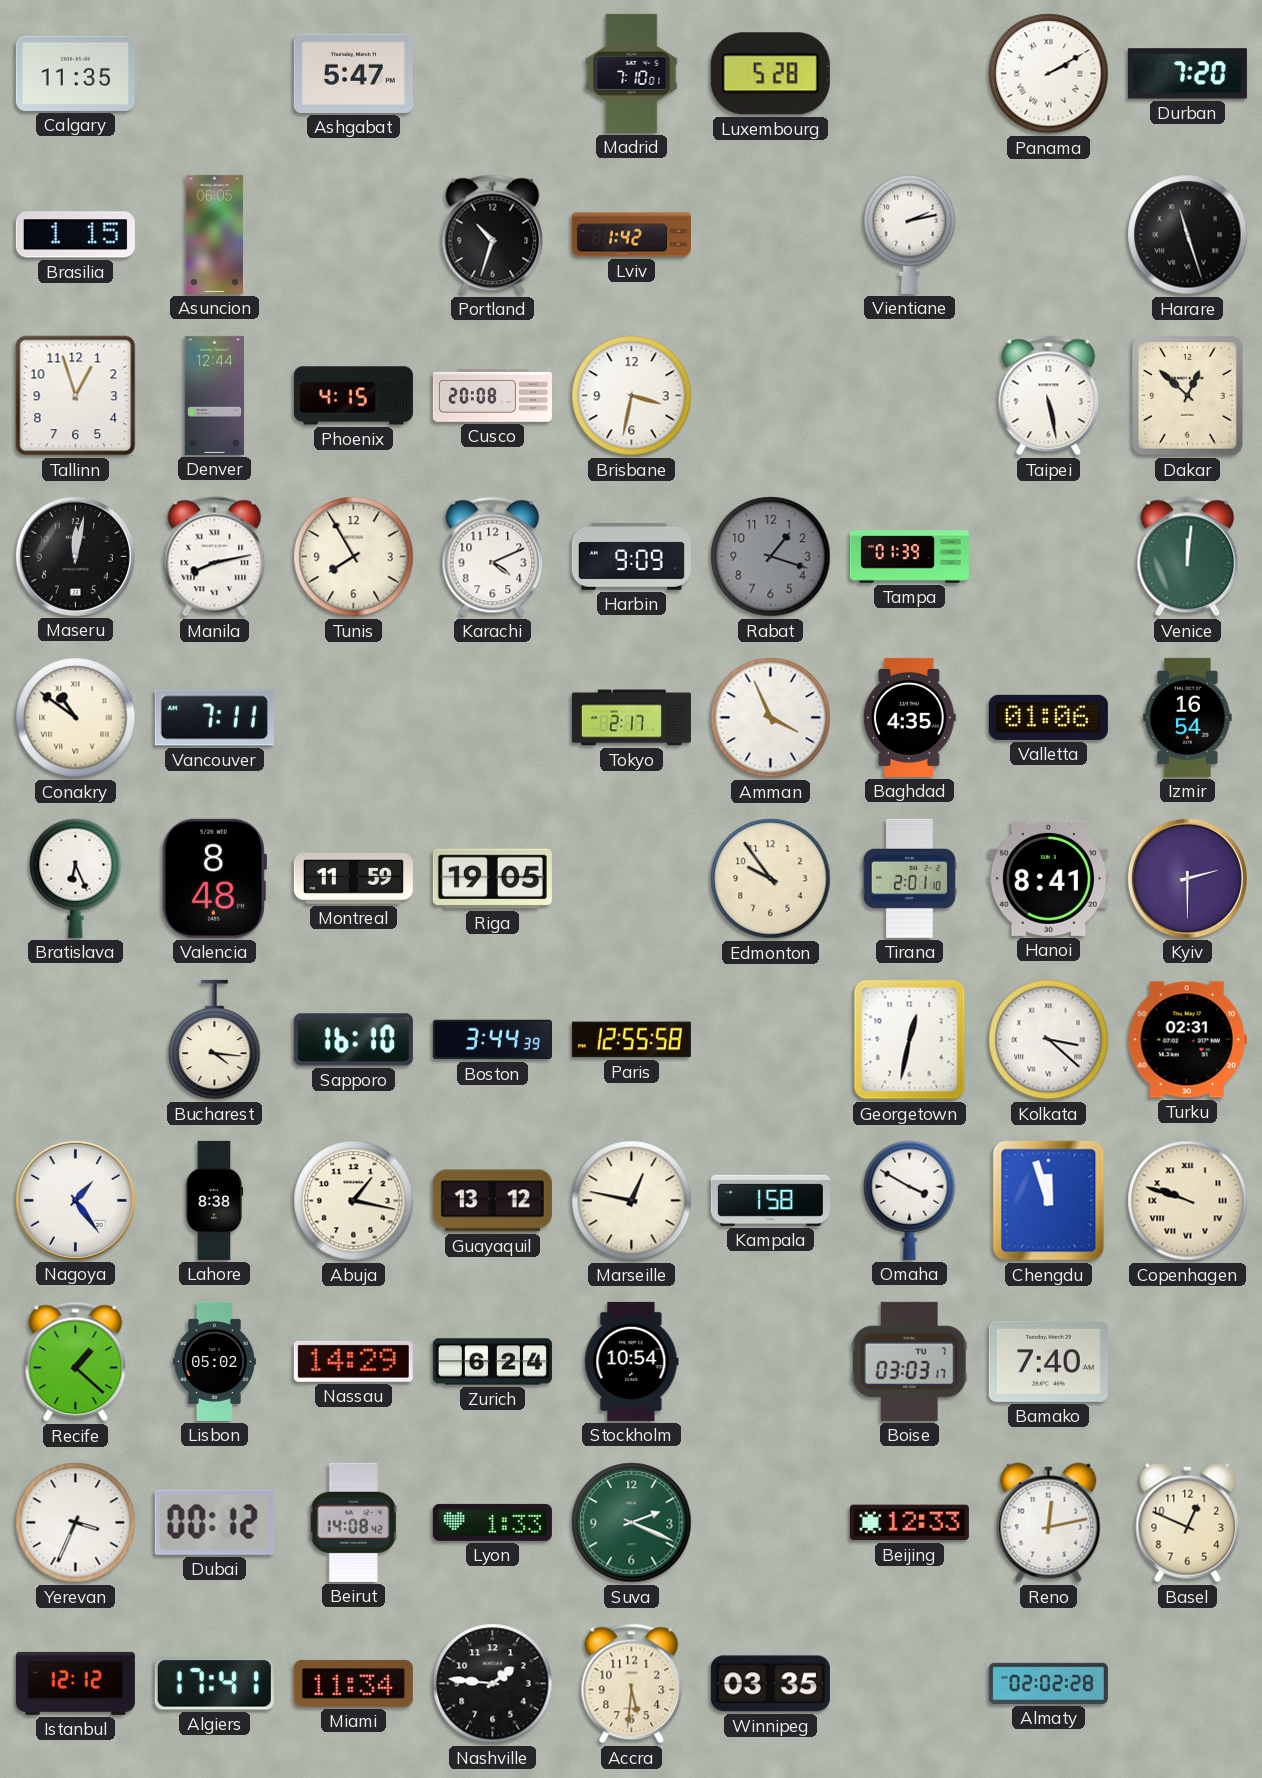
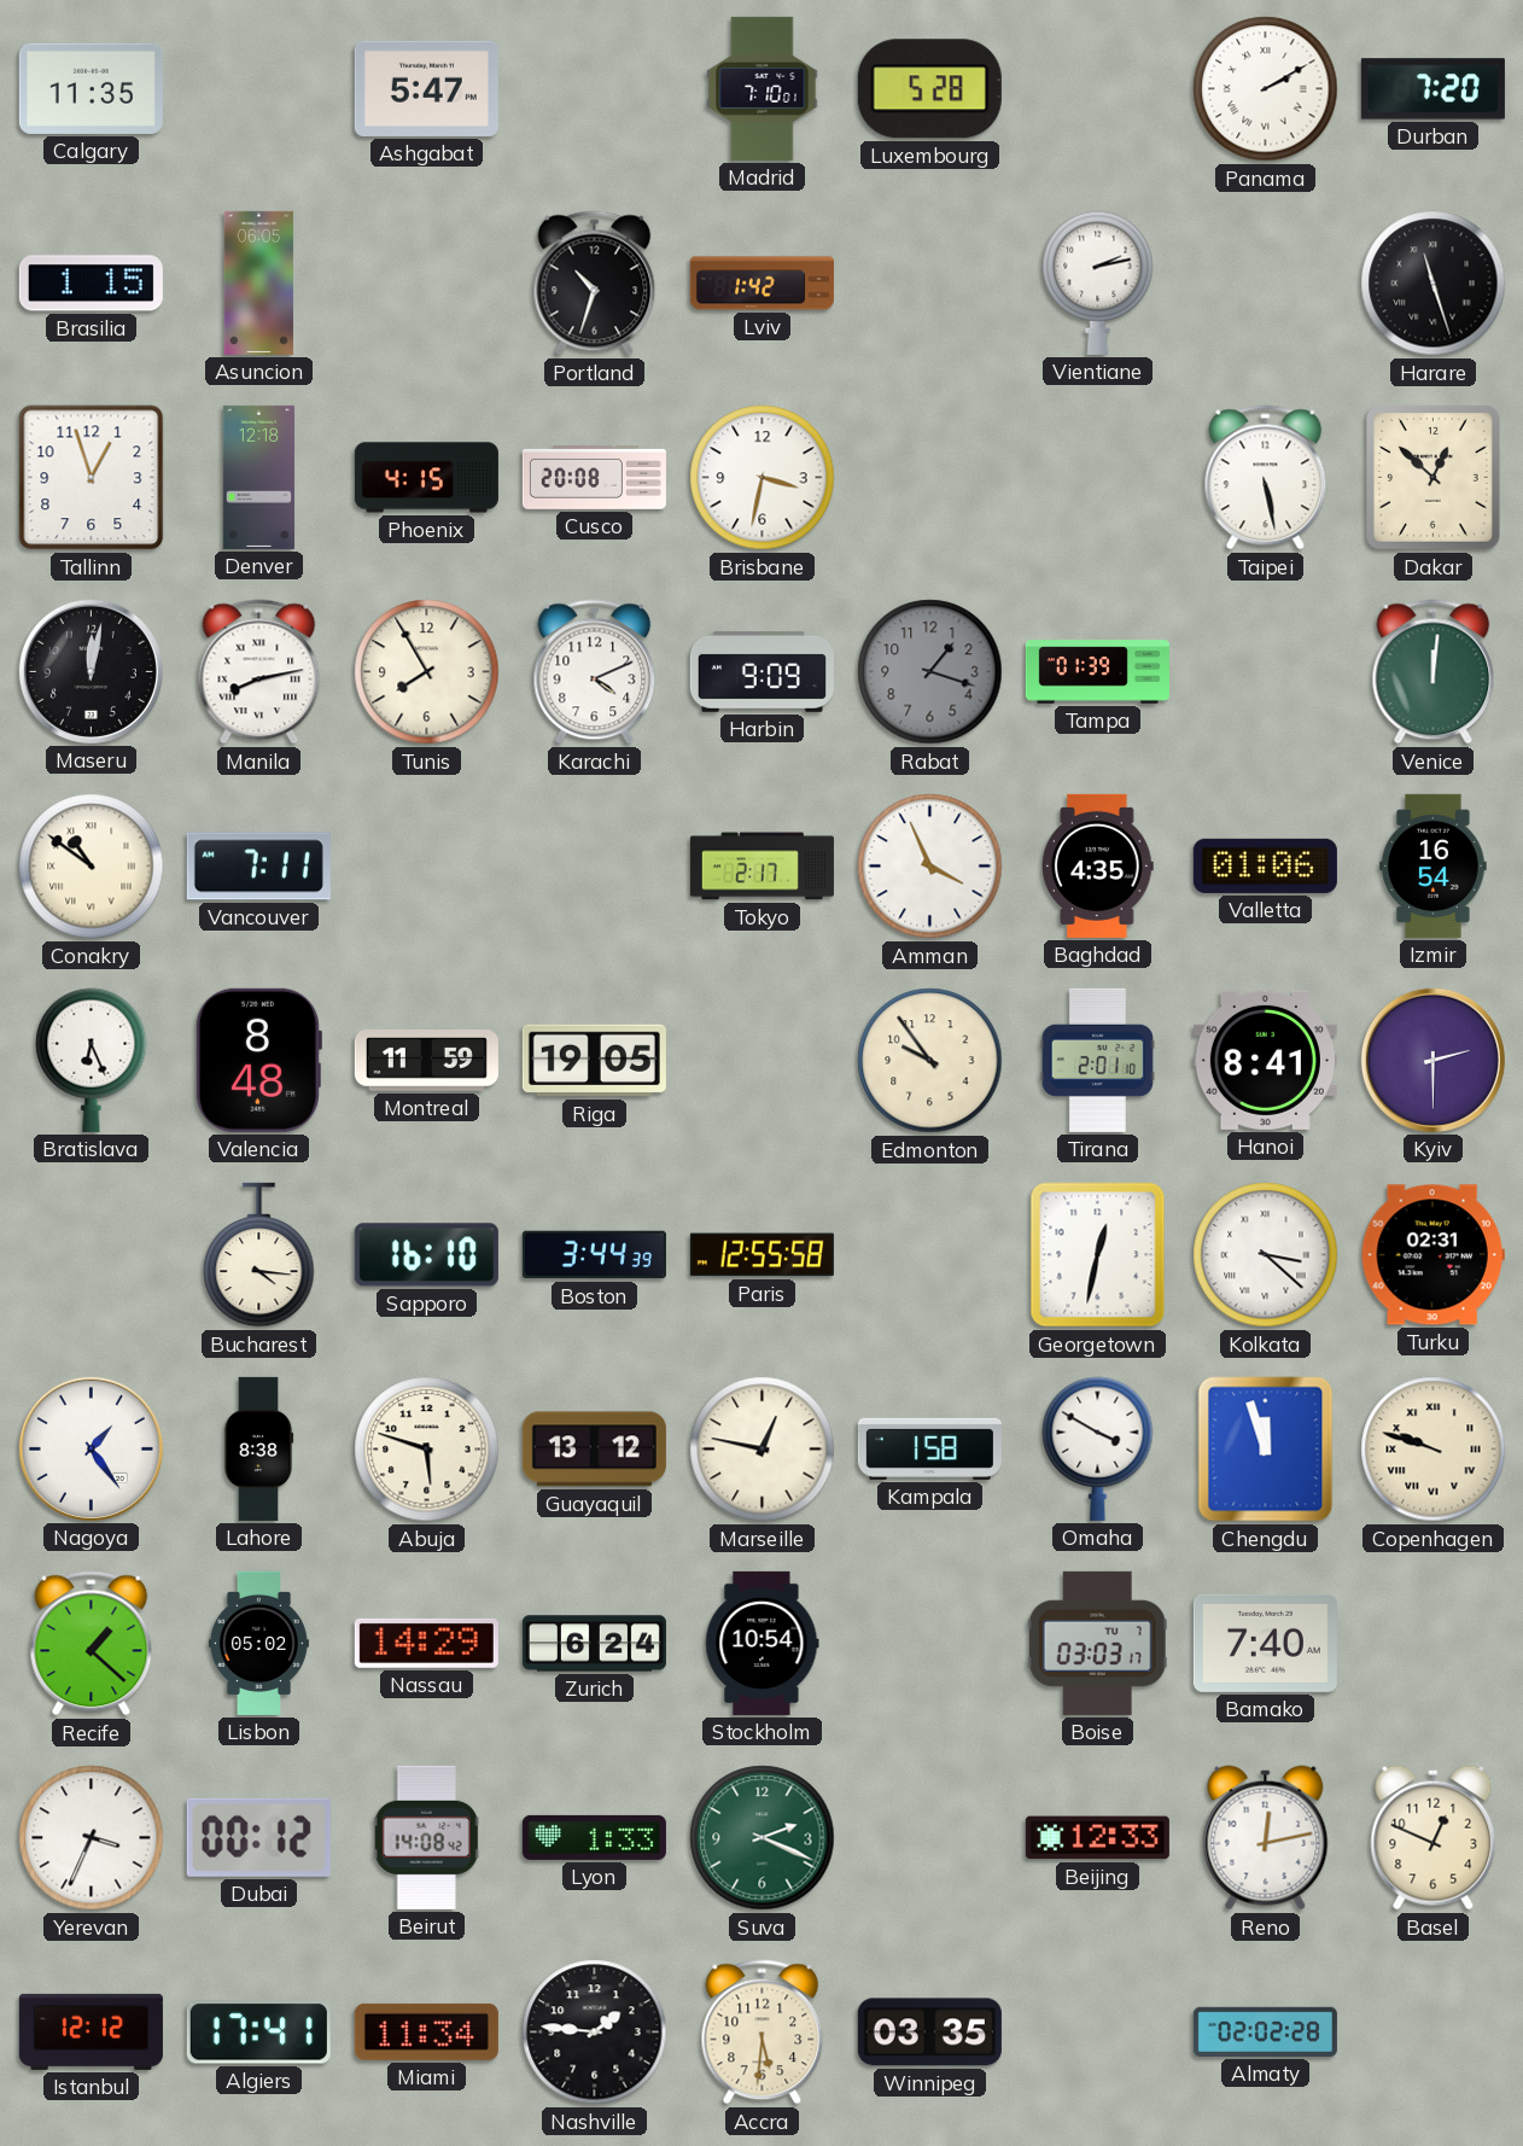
Denver: 12:44 -> 12:18
Abuja: 1:17 -> 5:48
